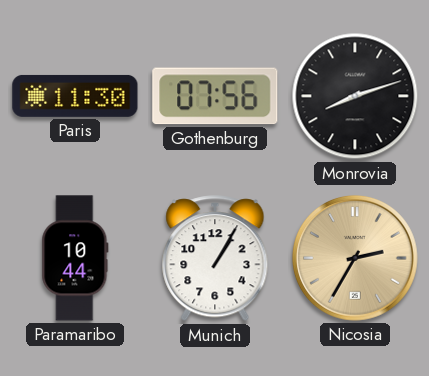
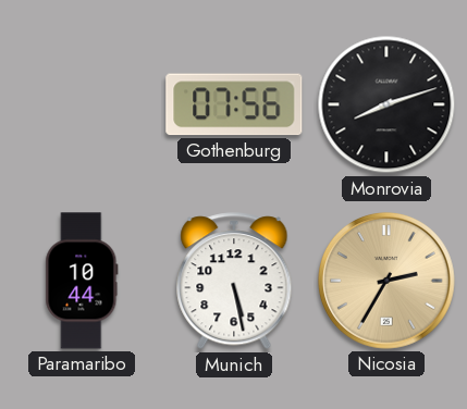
Paris: 11:30 -> none
Munich: 1:05 -> 5:28
